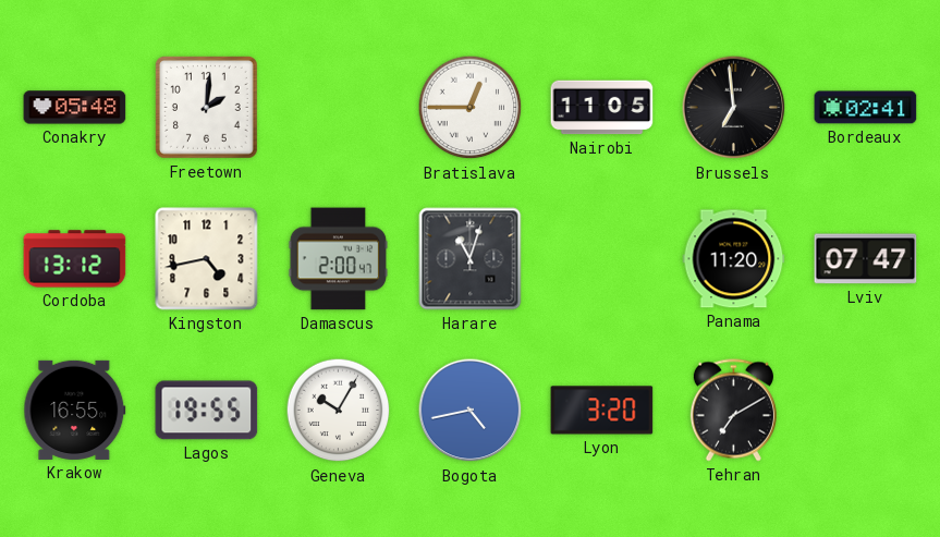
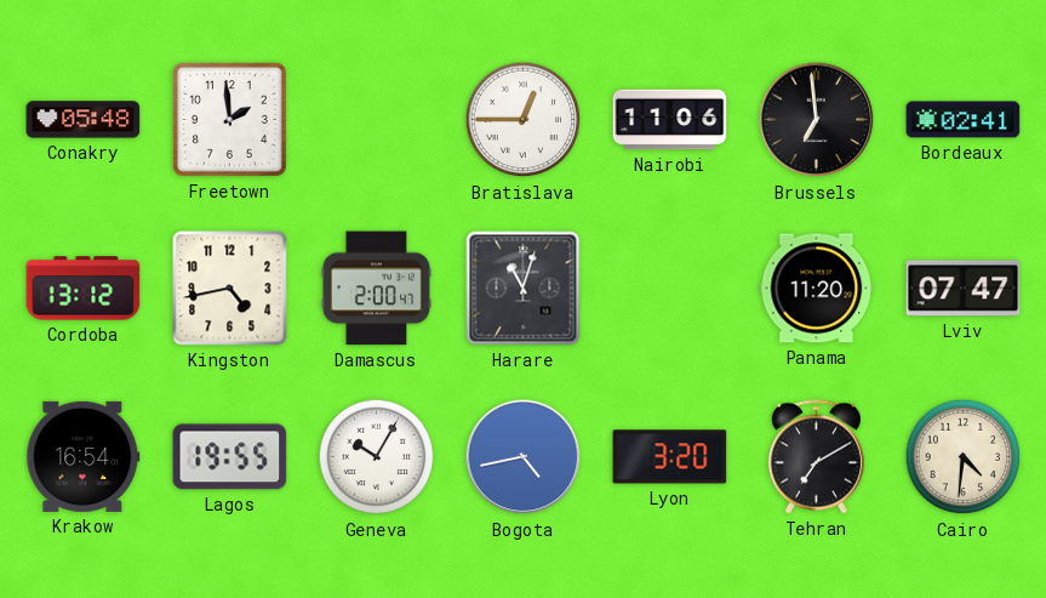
Freetown: 2:01 -> 1:59
Nairobi: 11:05 -> 11:06
Krakow: 16:55 -> 16:54
Cairo: none -> 4:31
